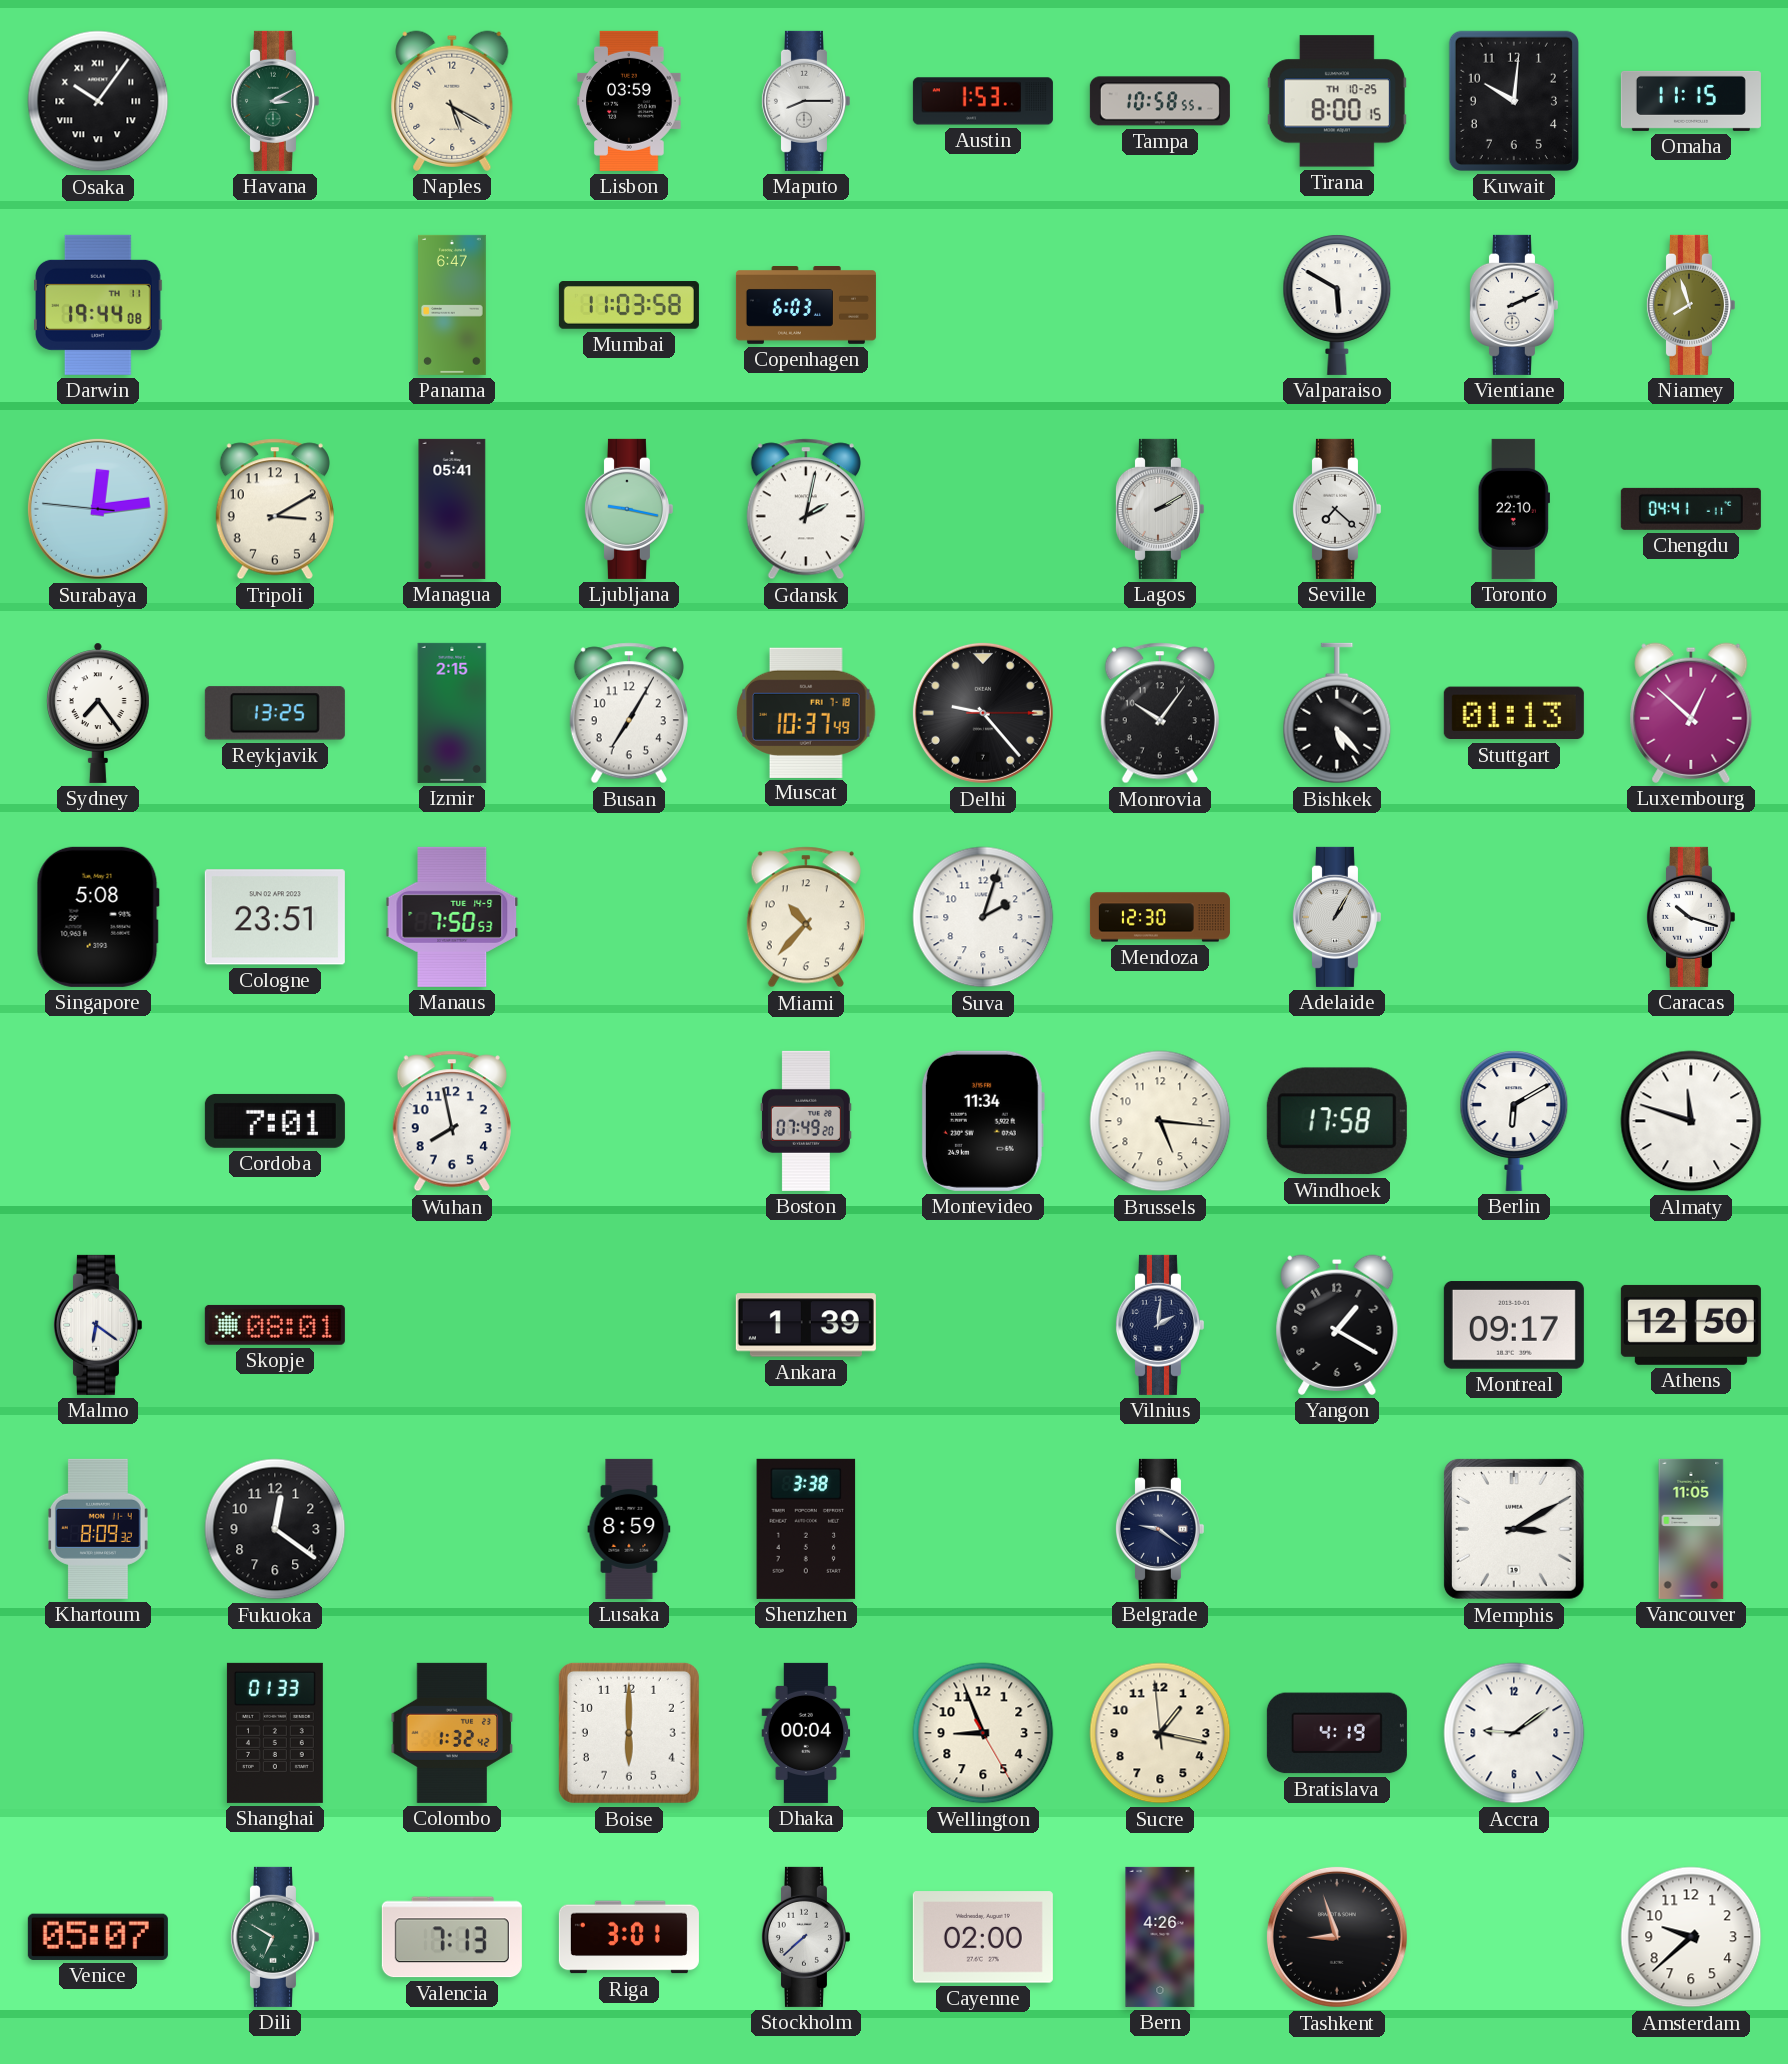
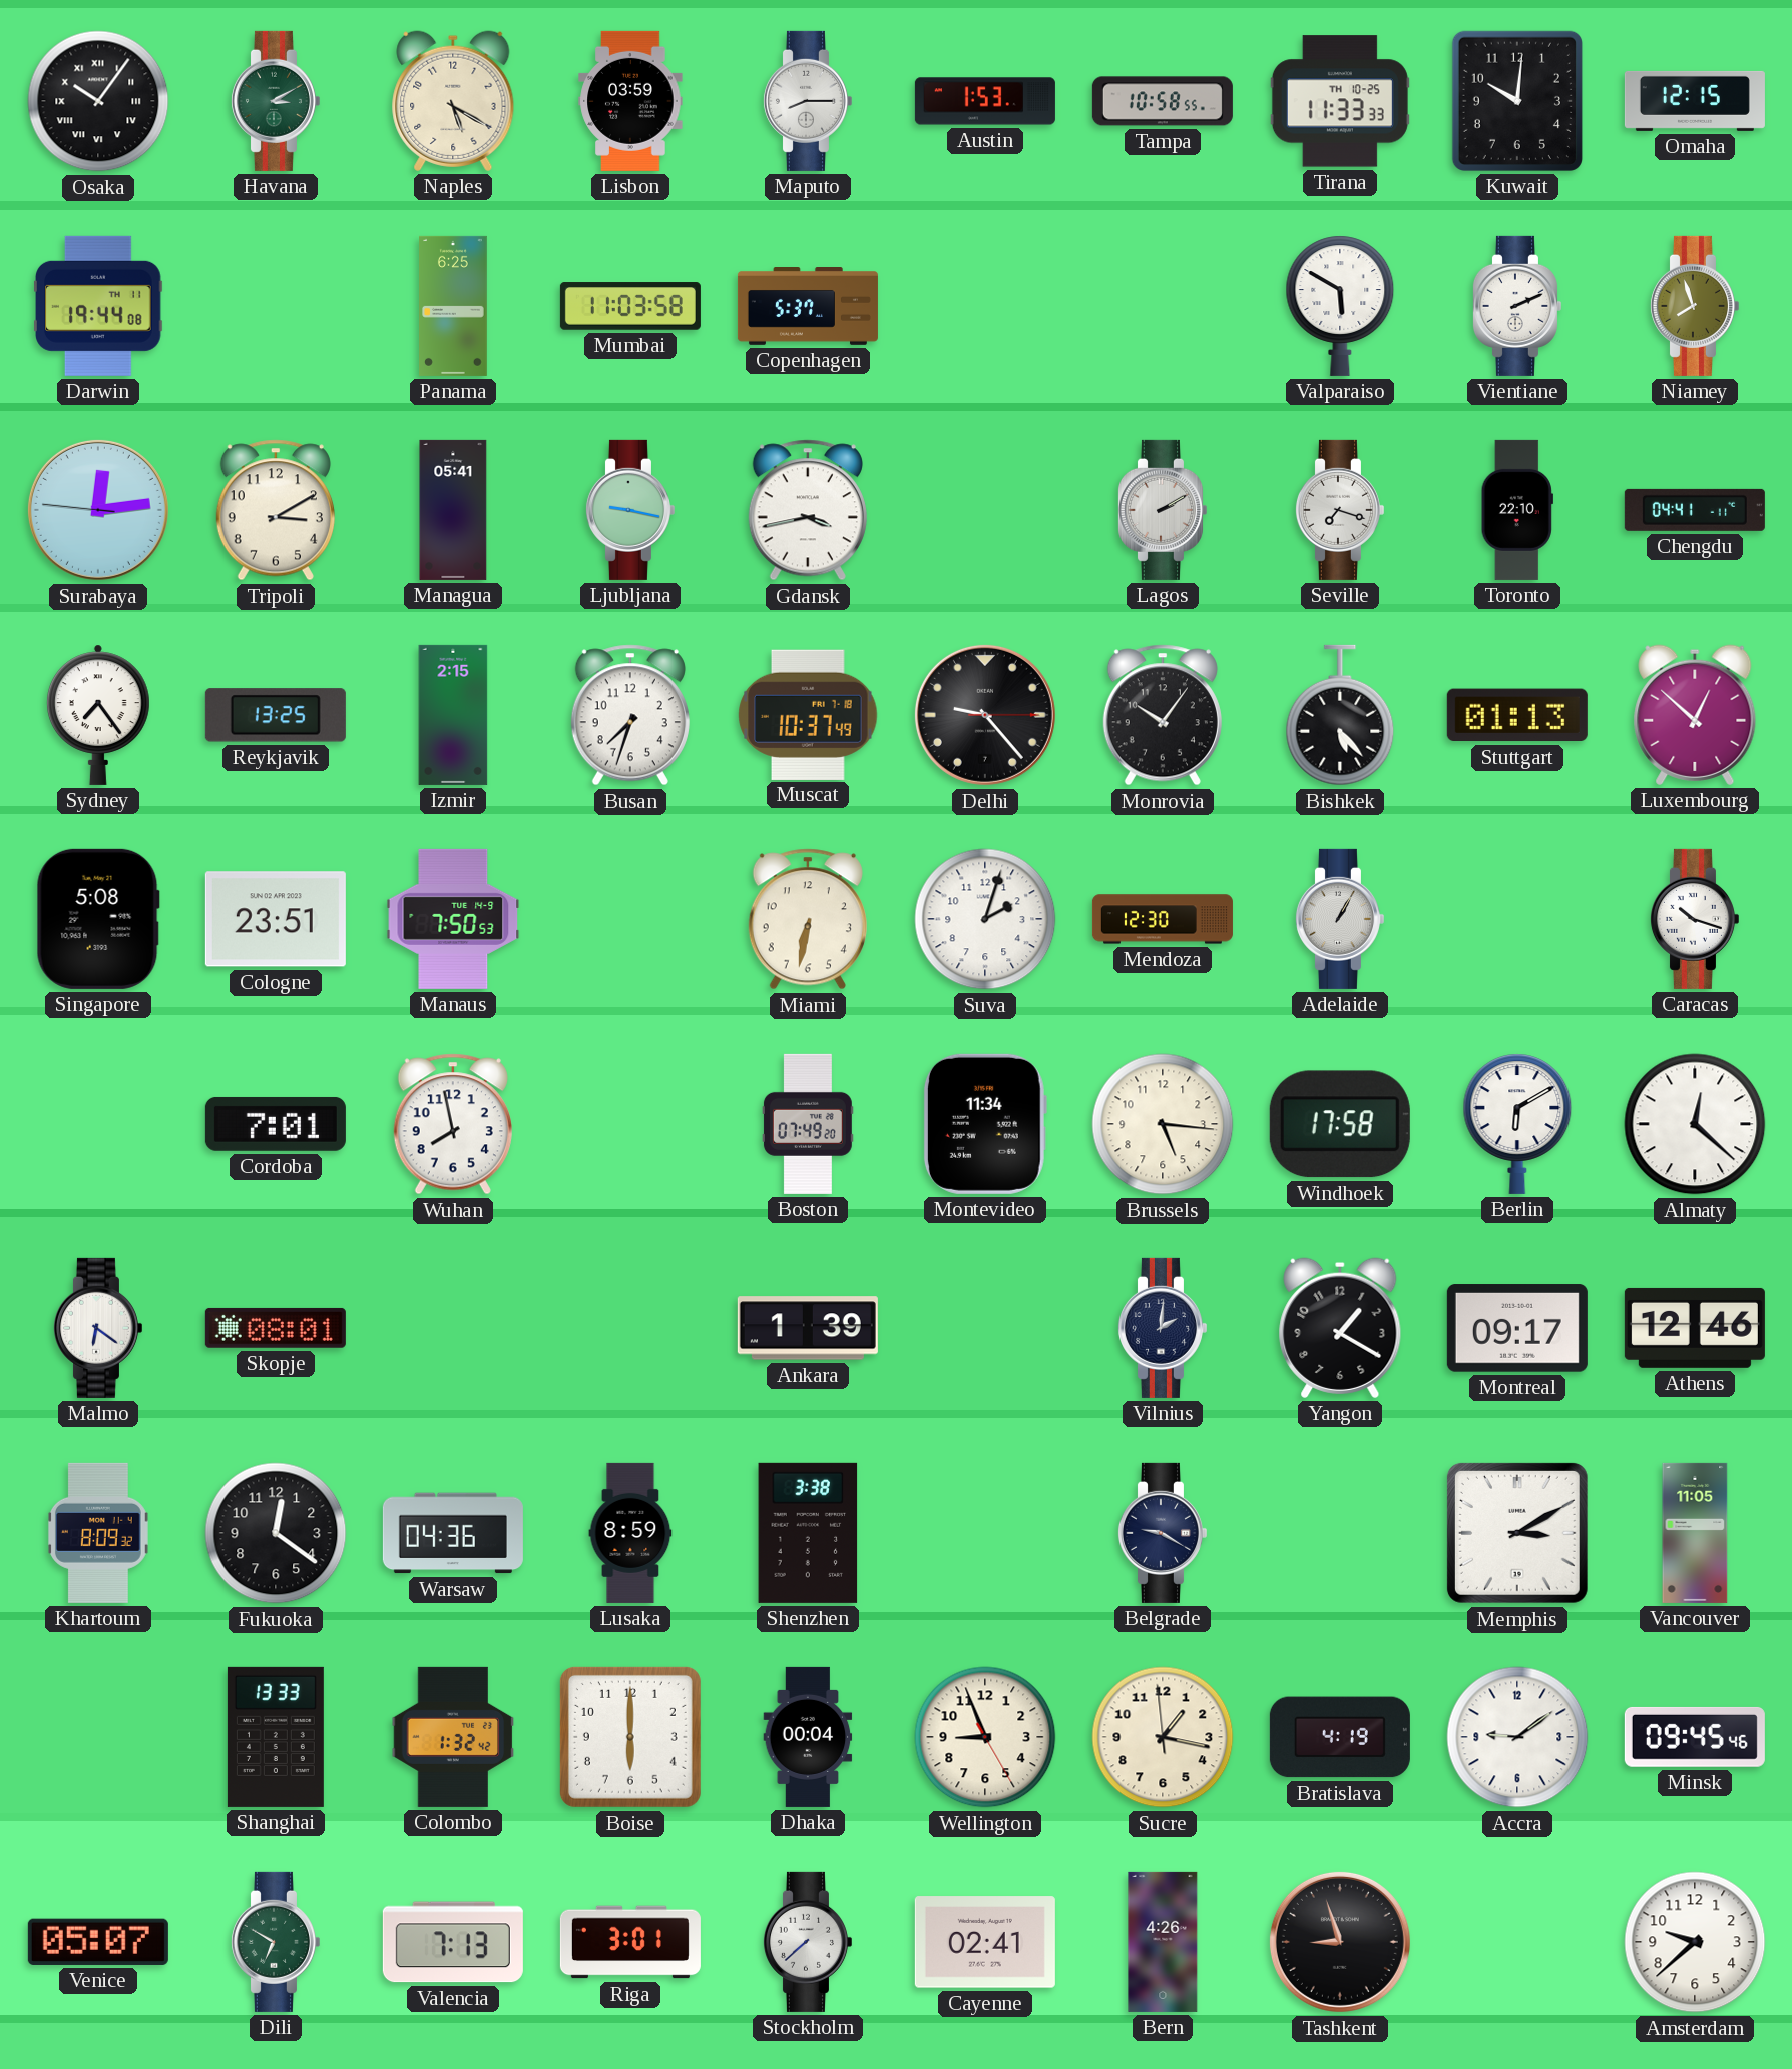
Tirana: 8:00 -> 11:33
Omaha: 11:15 -> 12:15
Panama: 6:47 -> 6:25
Copenhagen: 6:03 -> 5:37
Gdansk: 2:02 -> 3:43
Seville: 7:22 -> 7:18
Busan: 7:05 -> 7:33
Miami: 10:37 -> 6:32
Almaty: 11:48 -> 12:22
Athens: 12:50 -> 12:46
Warsaw: none -> 04:36
Belgrade: 9:21 -> 9:20
Shanghai: 01:33 -> 13:33
Minsk: none -> 09:45
Cayenne: 02:00 -> 02:41
